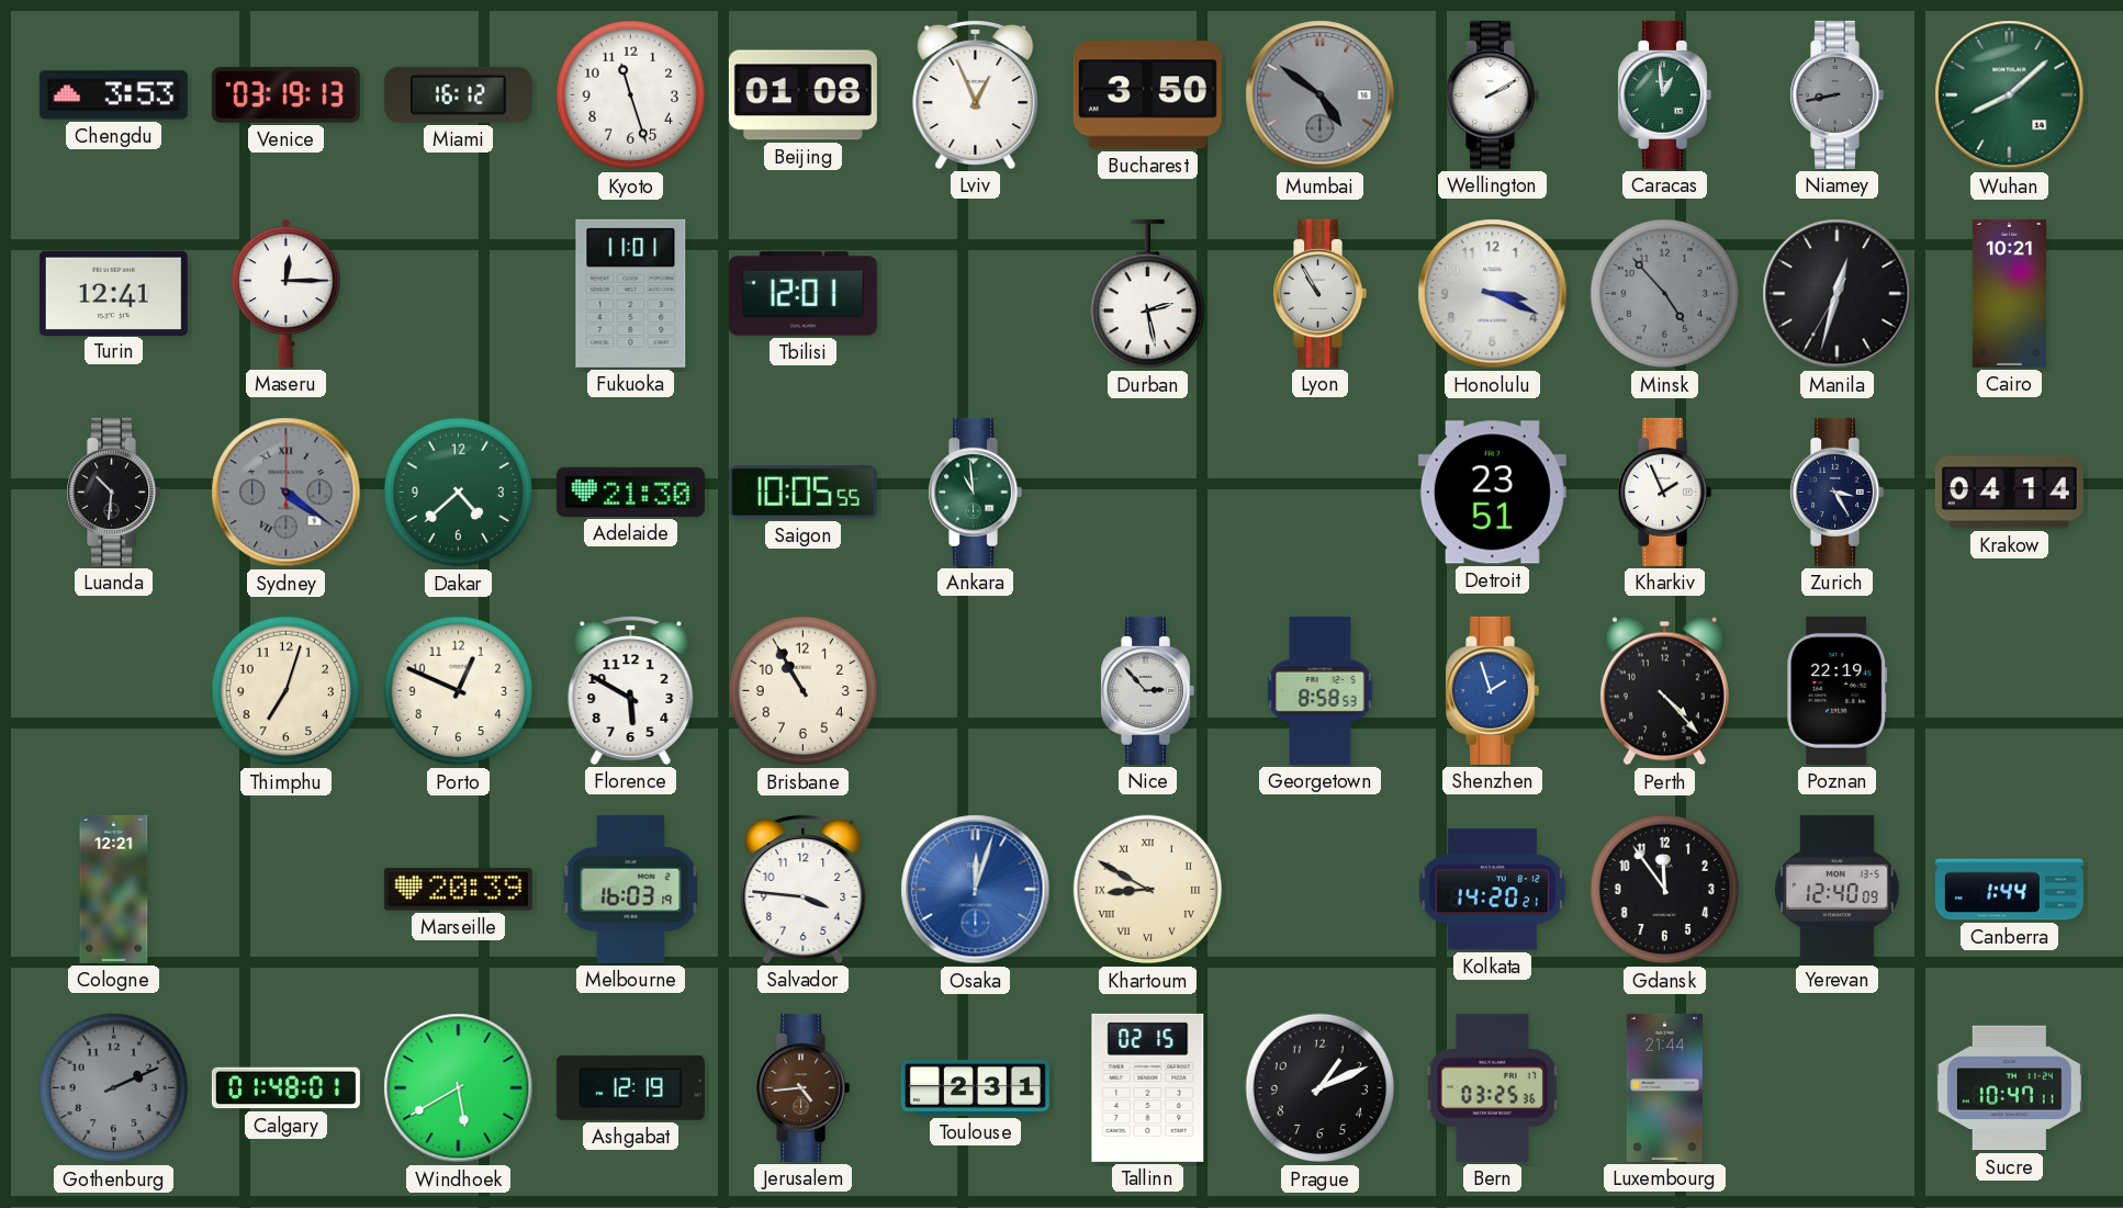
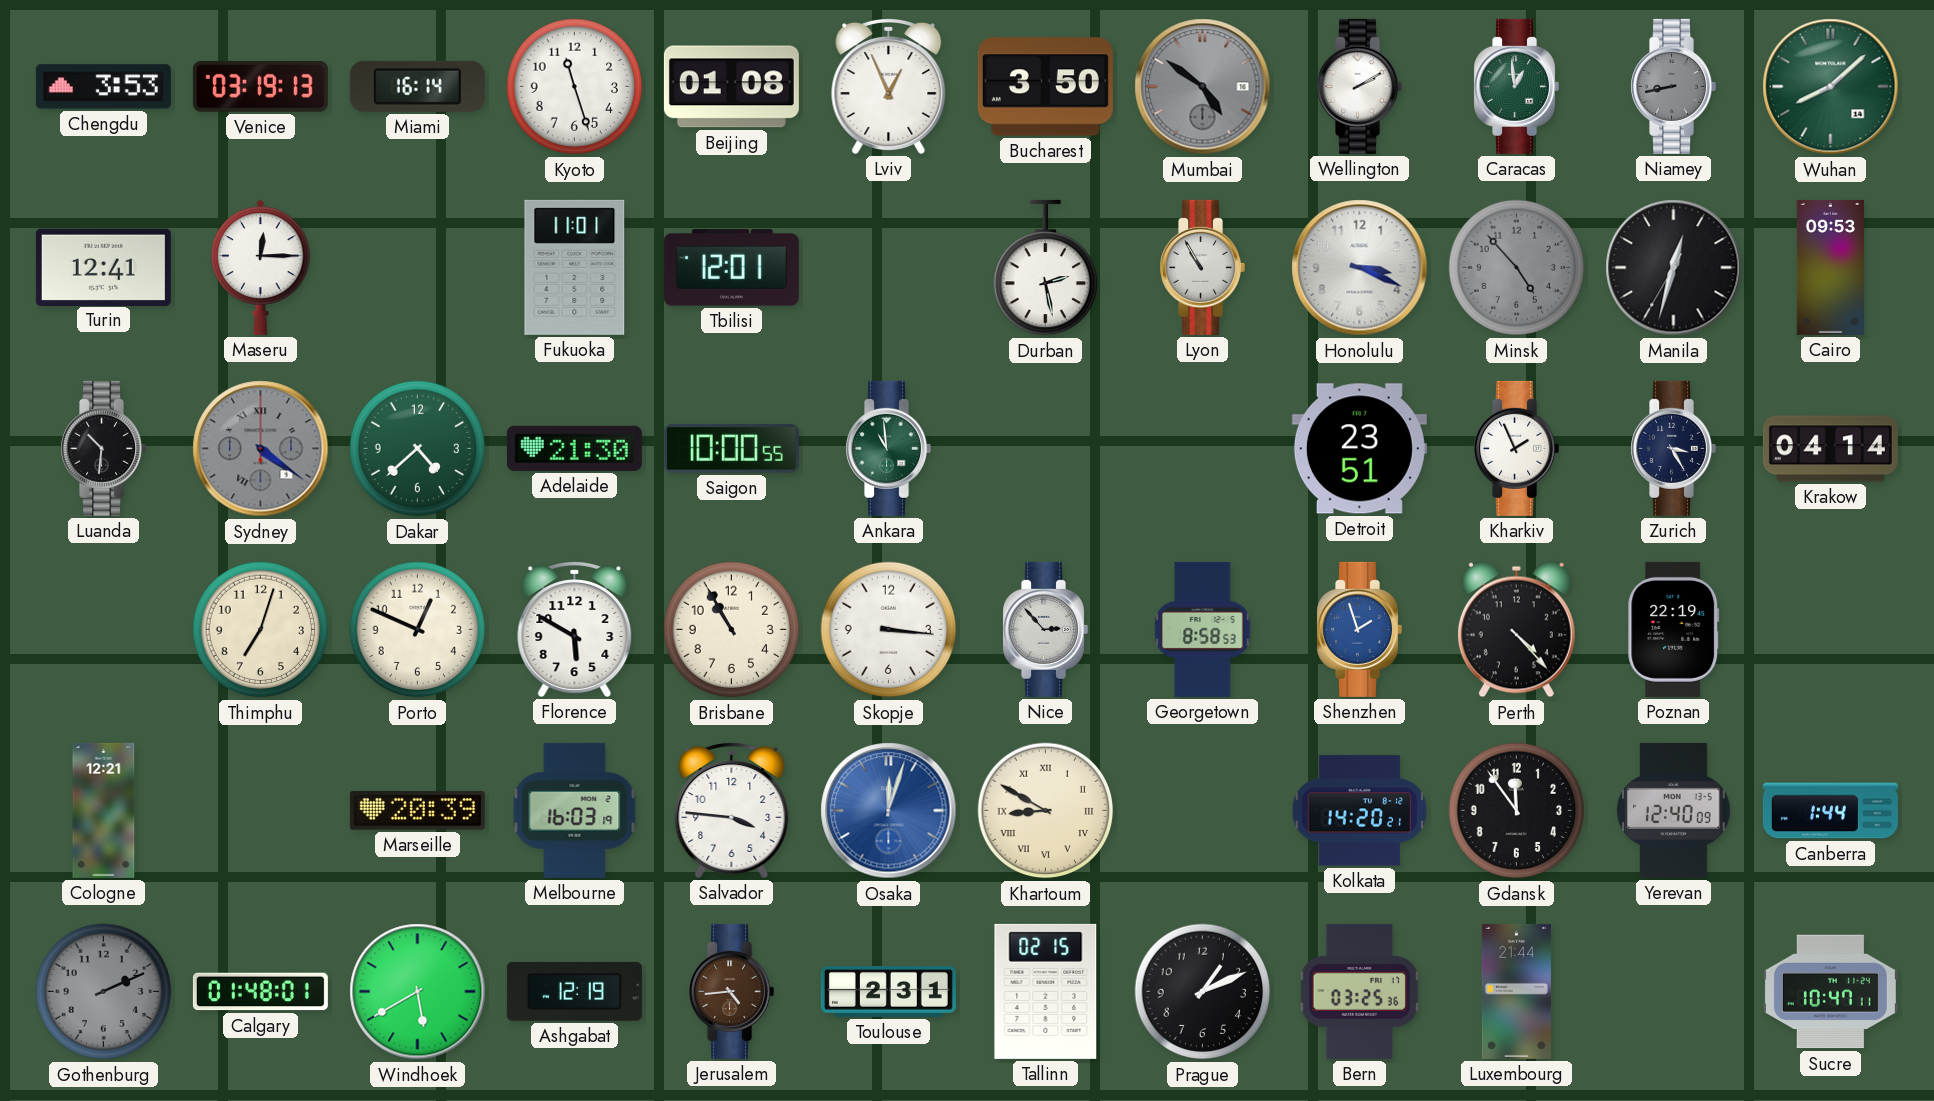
Miami: 16:12 -> 16:14
Cairo: 10:21 -> 09:53
Saigon: 10:05 -> 10:00
Skopje: none -> 3:16
